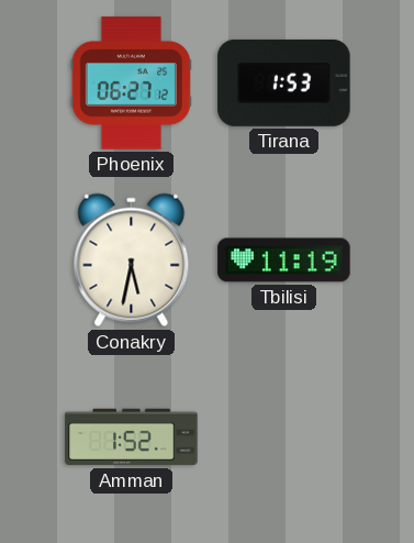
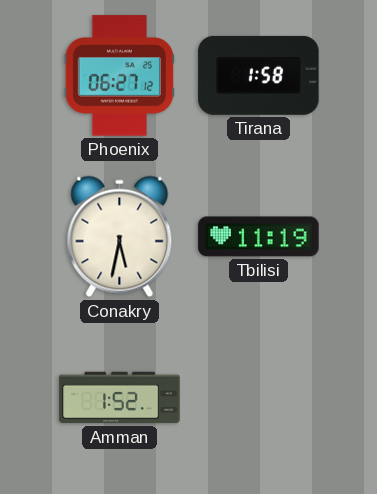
Tirana: 1:53 -> 1:58
